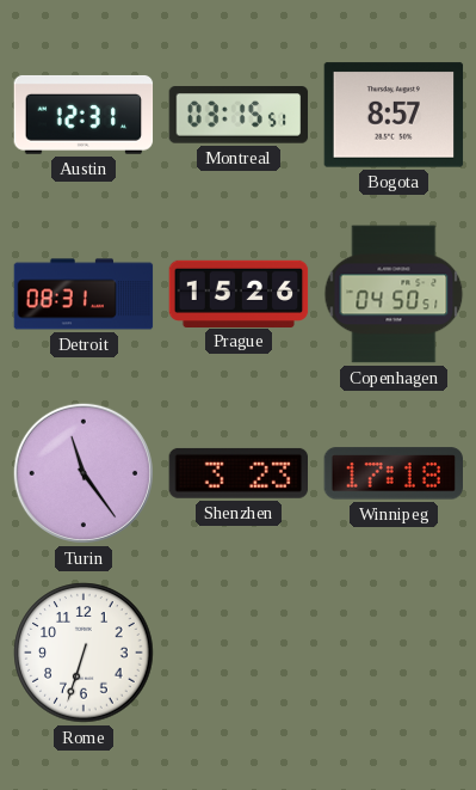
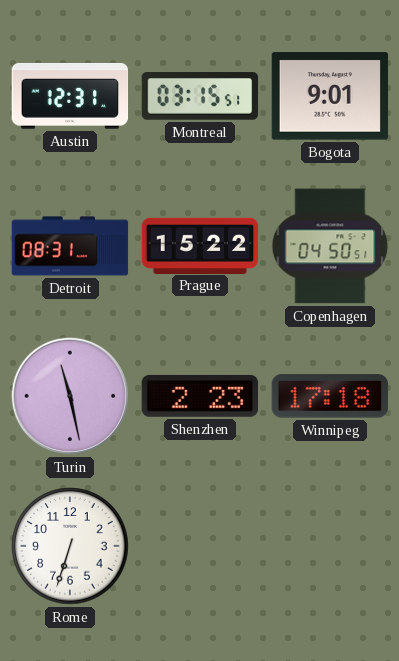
Bogota: 8:57 -> 9:01
Prague: 15:26 -> 15:22
Turin: 11:24 -> 11:28
Shenzhen: 3:23 -> 2:23
